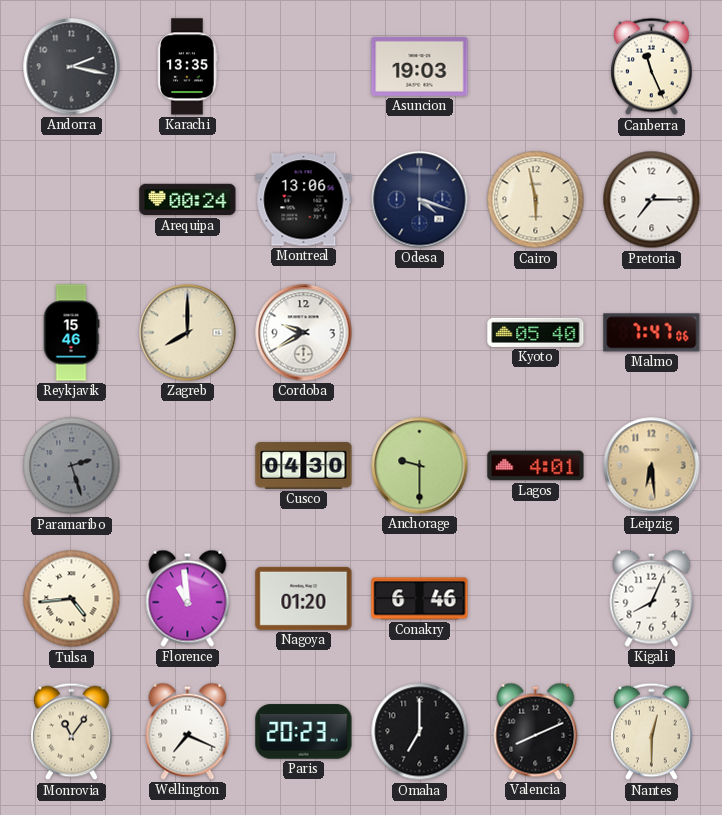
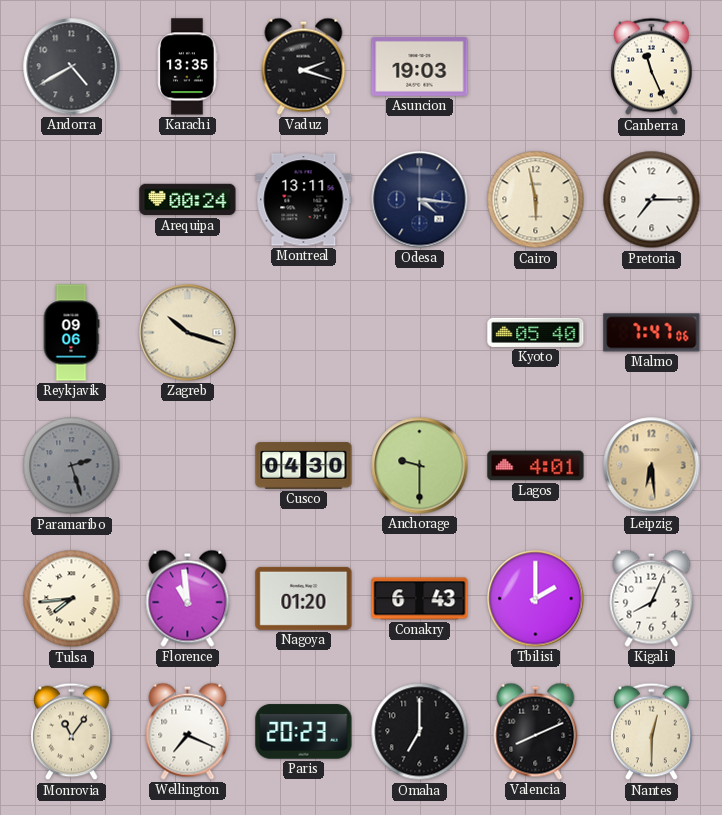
Andorra: 2:17 -> 4:40
Vaduz: none -> 2:18
Montreal: 13:06 -> 13:11
Odesa: 4:18 -> 4:16
Reykjavik: 15:46 -> 09:06
Zagreb: 8:00 -> 10:18
Cordoba: 9:40 -> none
Tulsa: 4:44 -> 7:44
Conakry: 6:46 -> 6:43
Tbilisi: none -> 2:00
